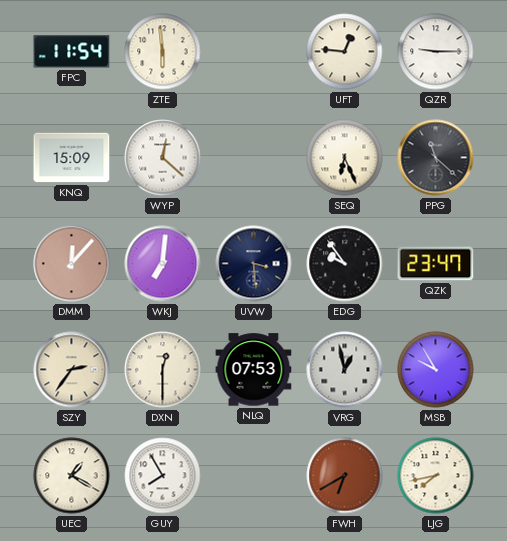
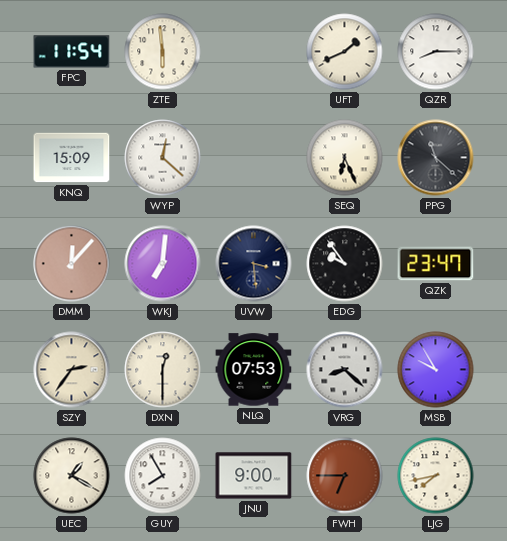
UFT: 12:46 -> 1:41
QZR: 9:15 -> 8:15
VRG: 12:58 -> 8:22
JNU: none -> 9:00
FWH: 6:40 -> 6:45
